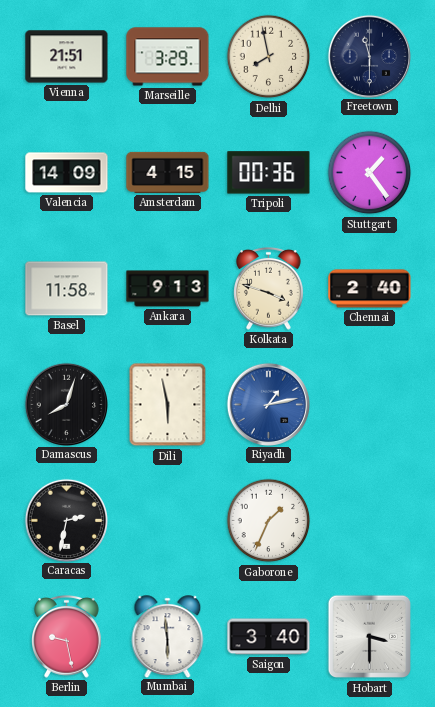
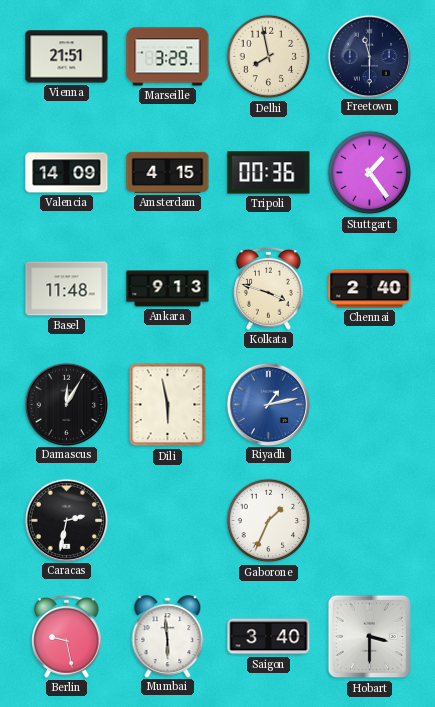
Basel: 11:58 -> 11:48
Damascus: 8:03 -> 12:05
